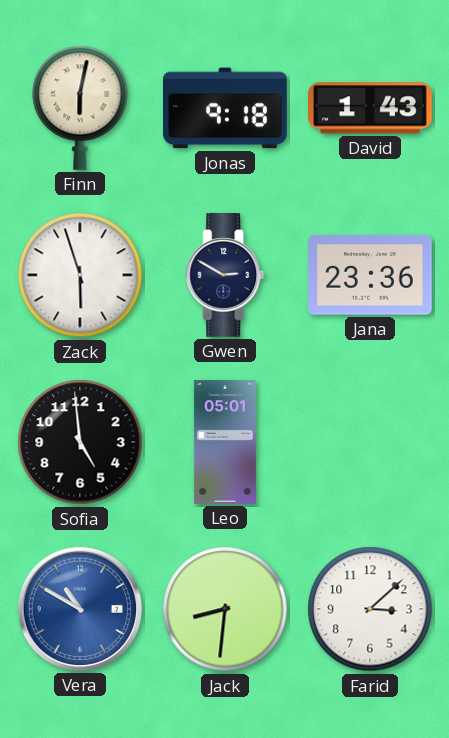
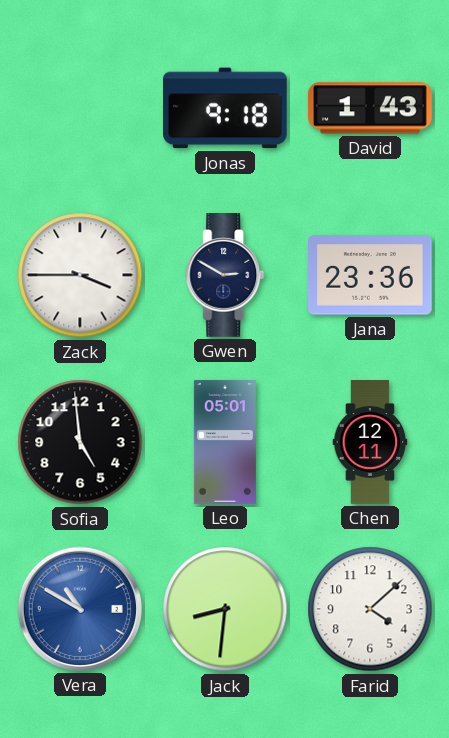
Finn: 6:02 -> none
Zack: 5:57 -> 3:45
Chen: none -> 12:11
Farid: 3:08 -> 4:08
